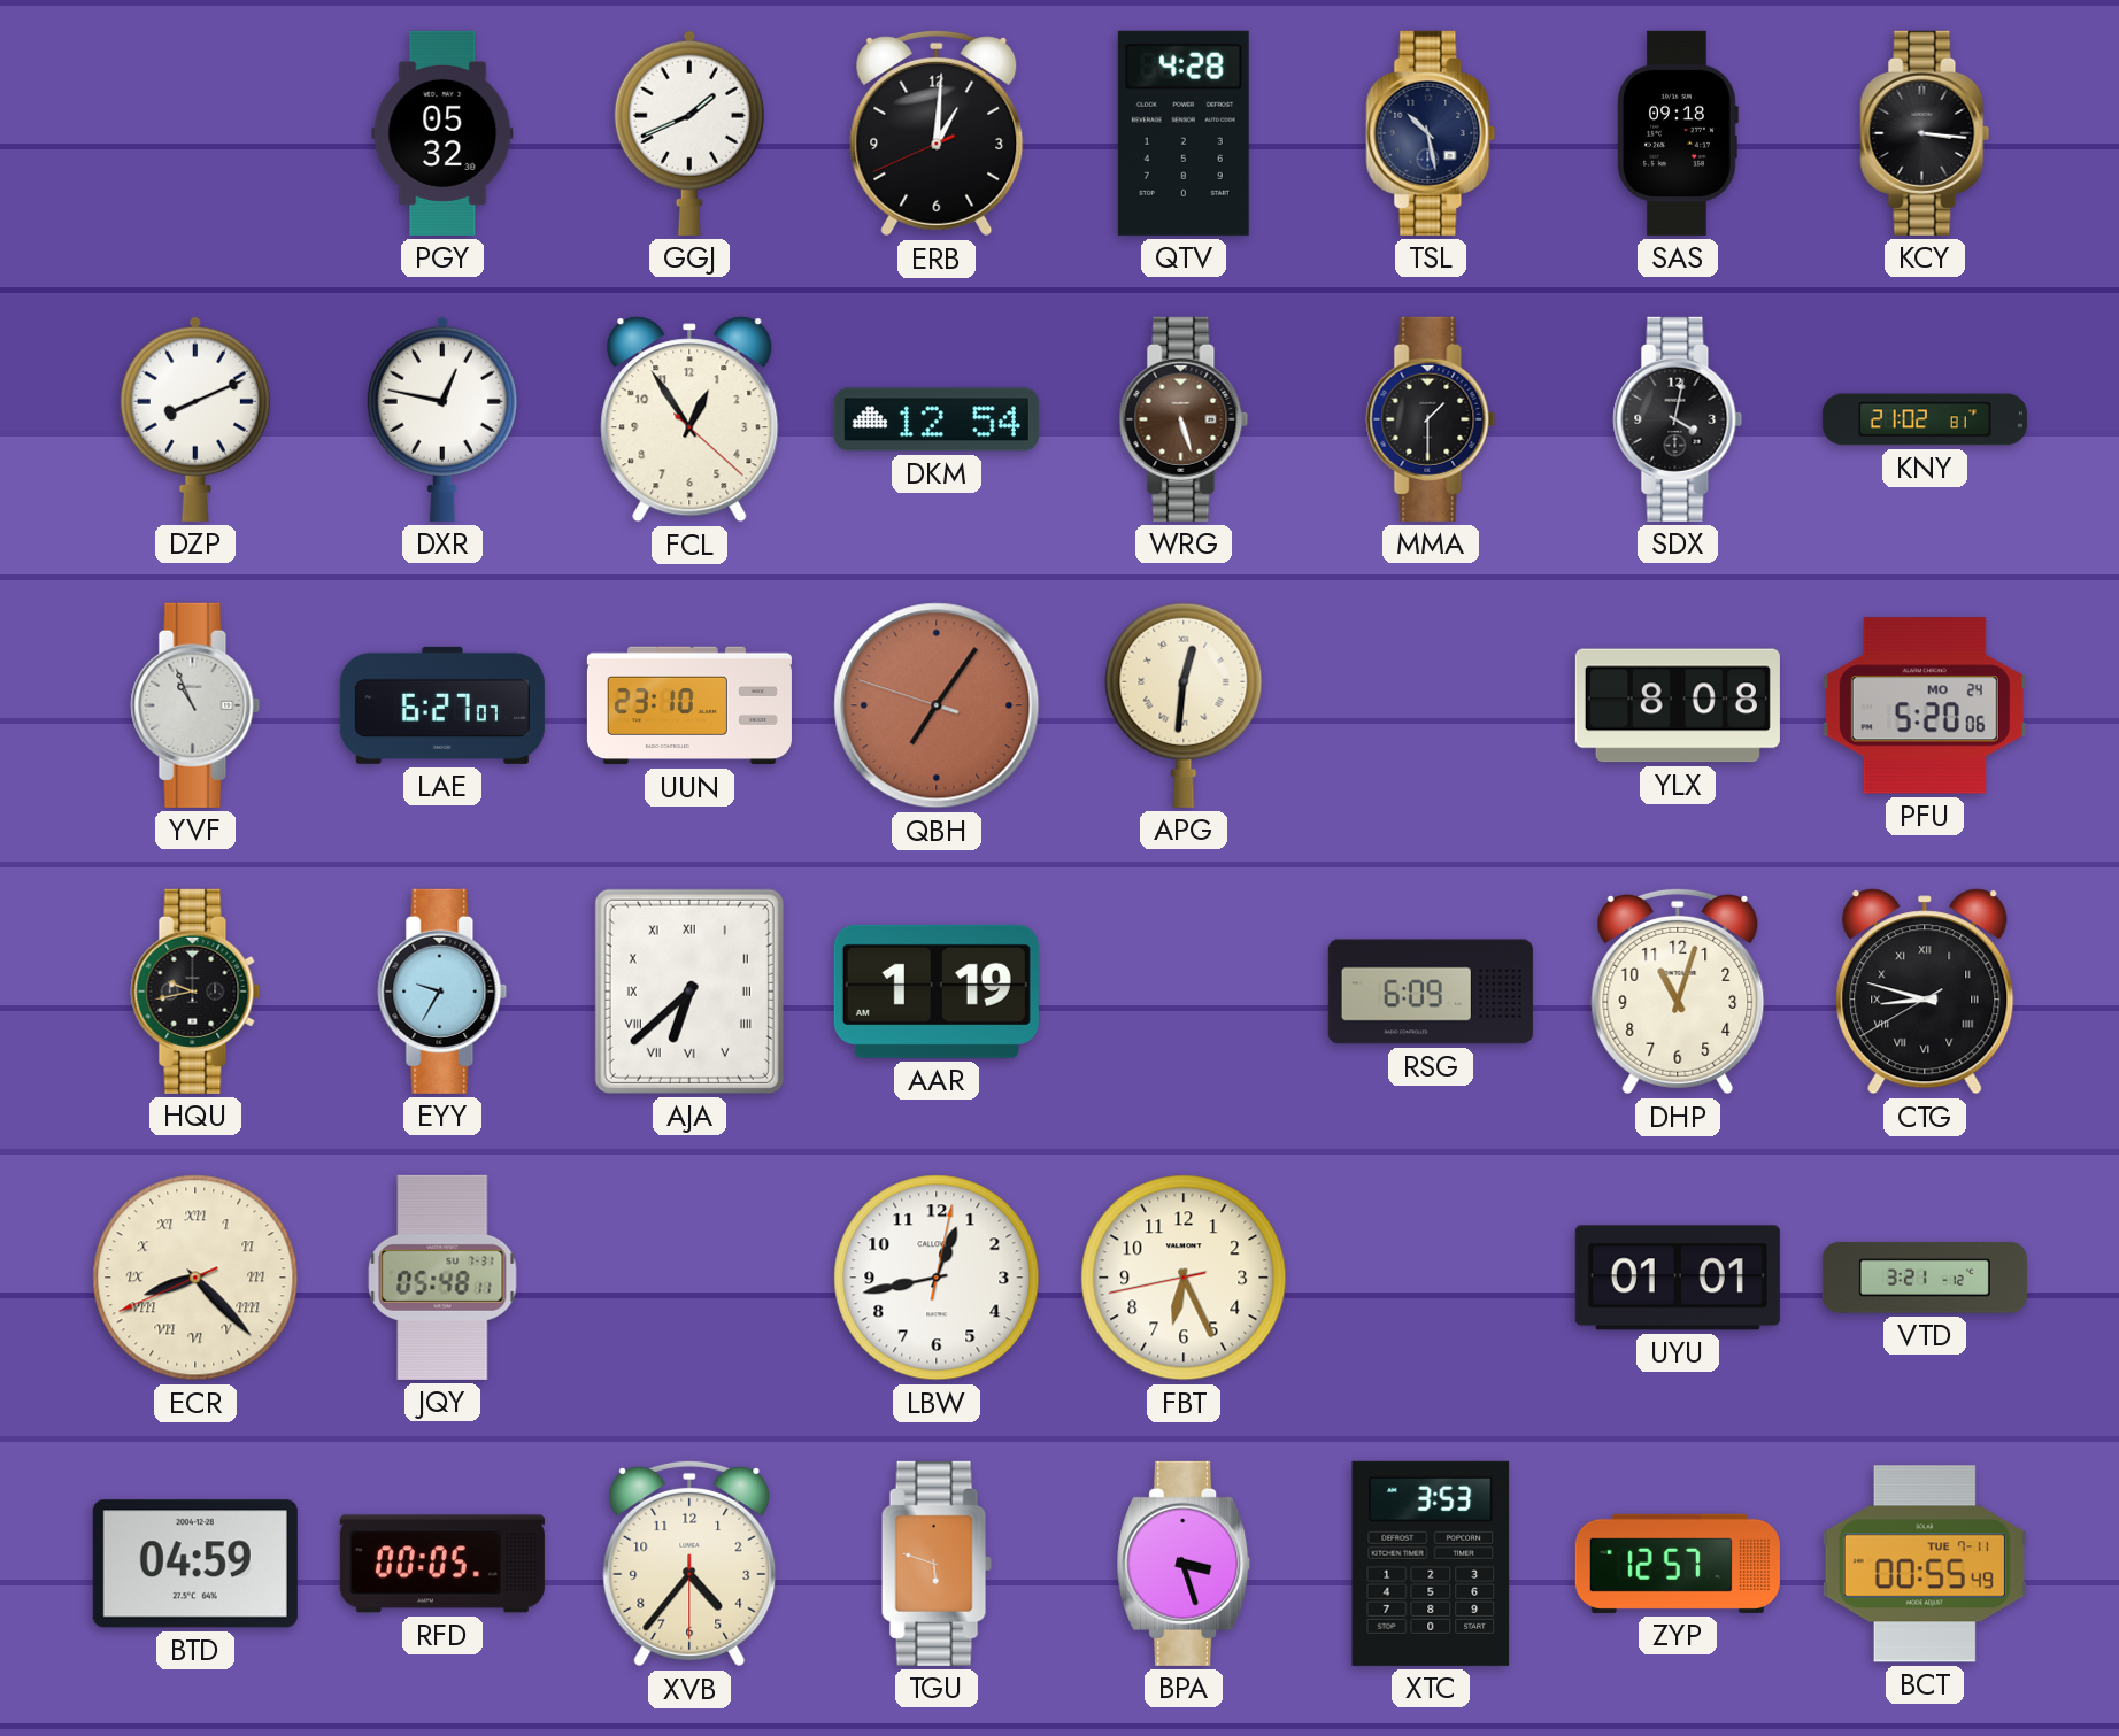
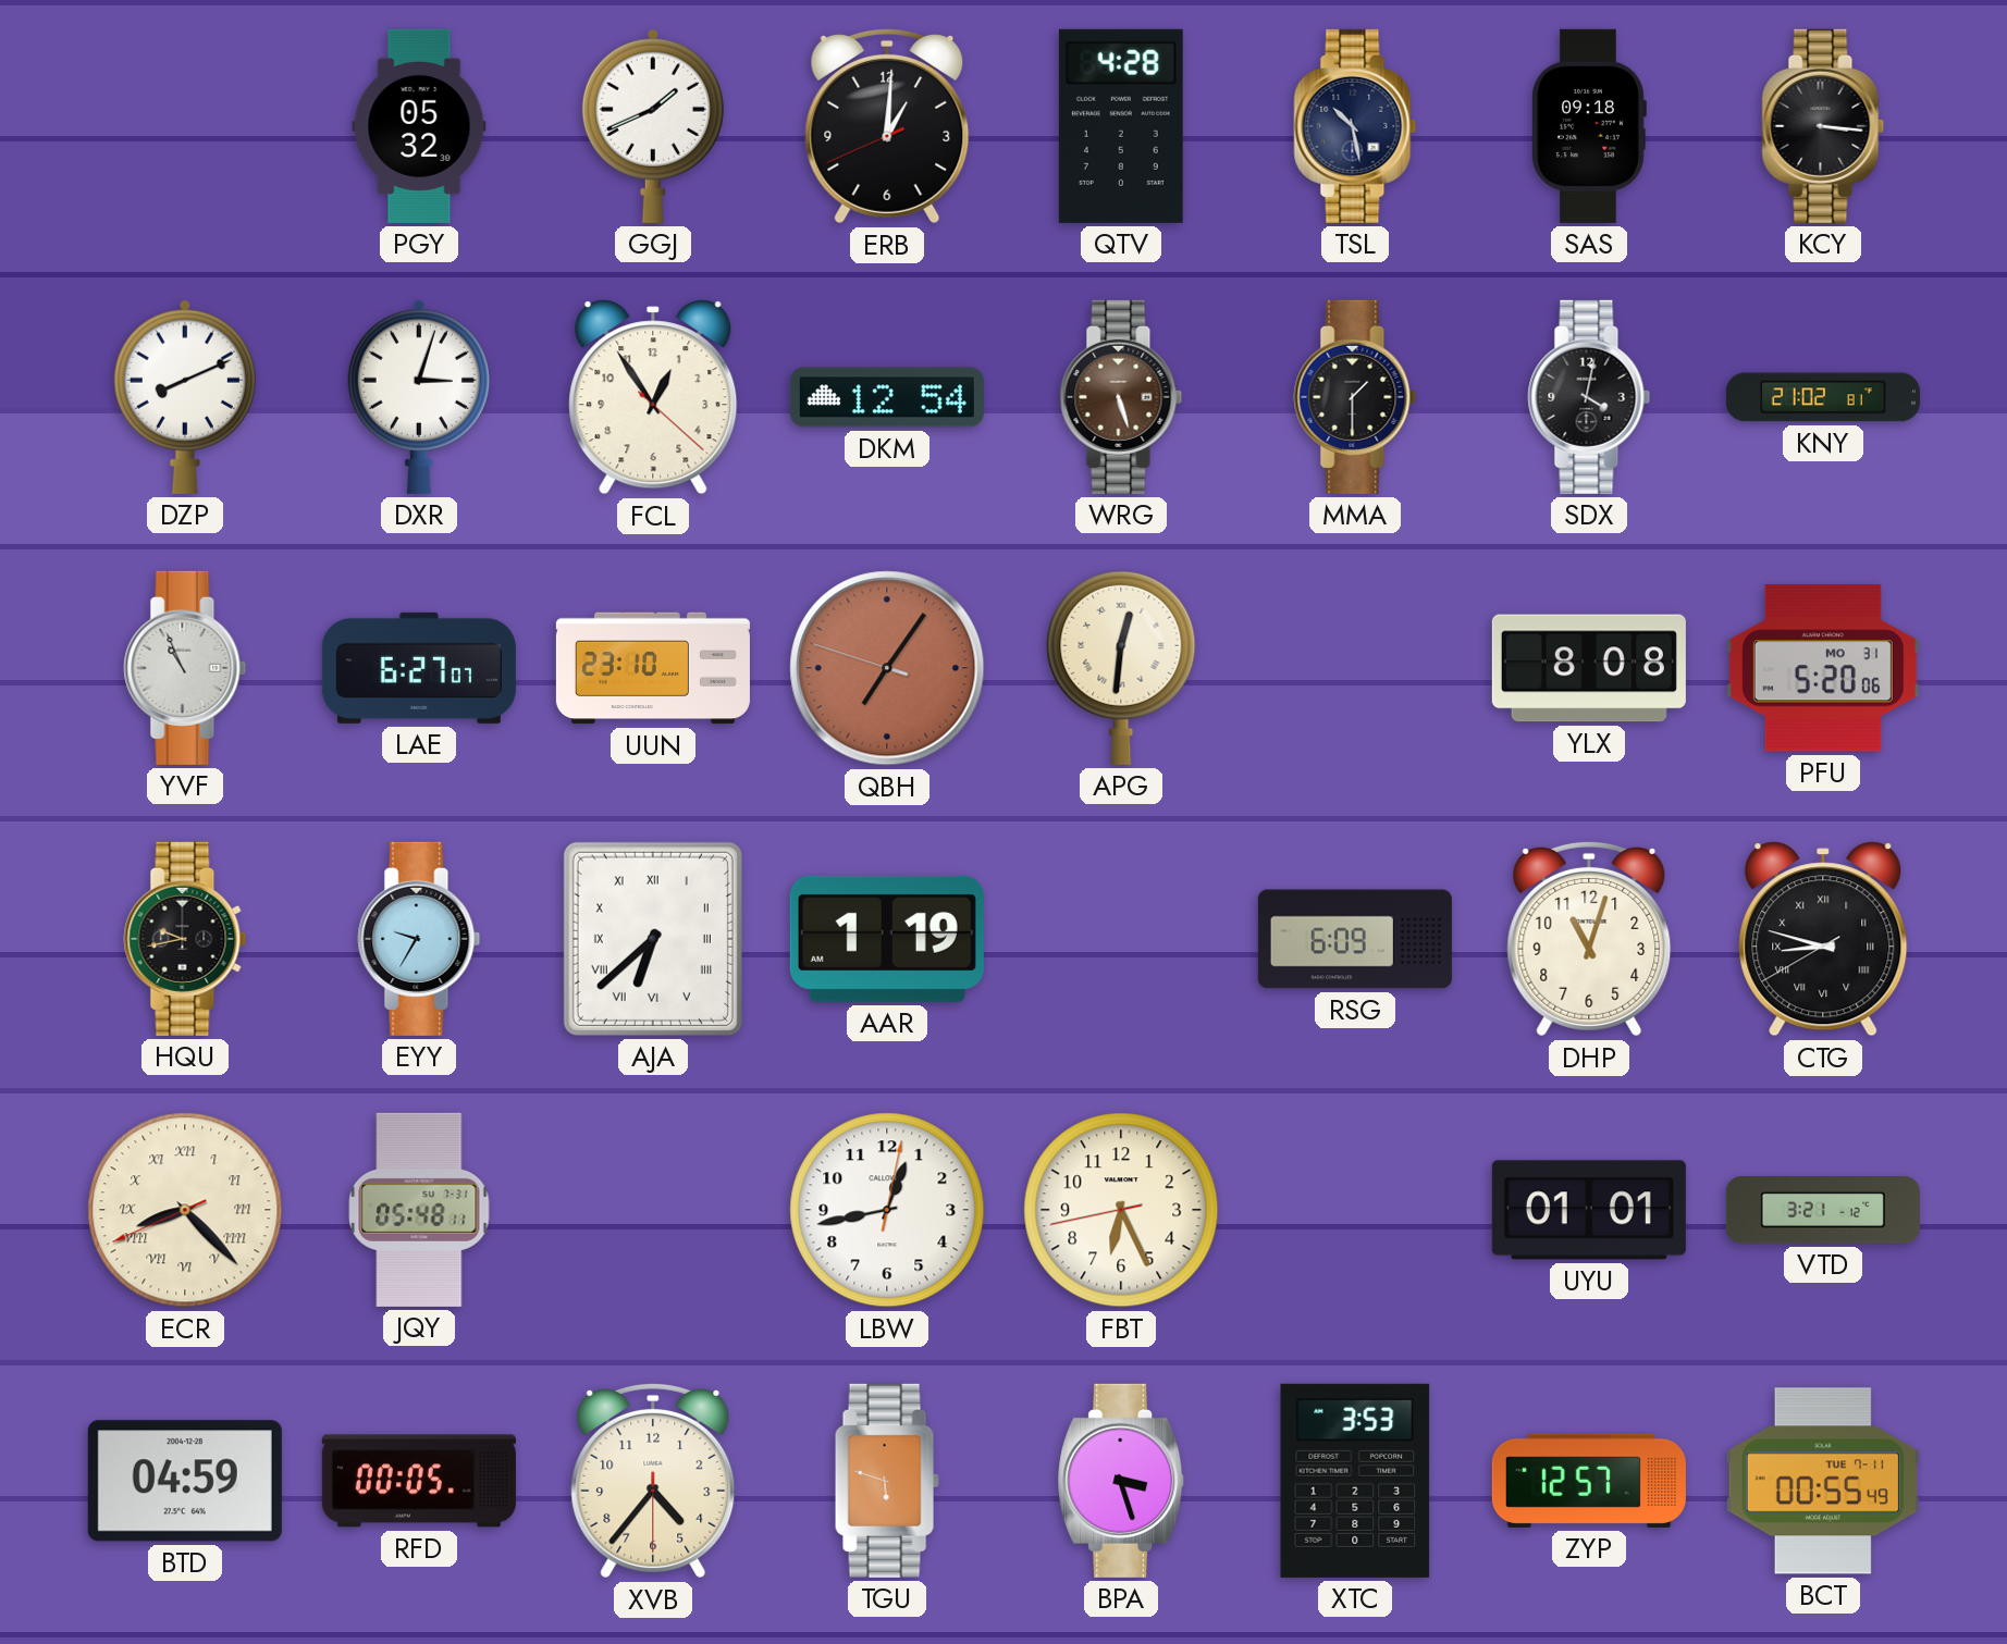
DXR: 12:47 -> 3:03
PFU date: MO 24 -> MO 31
